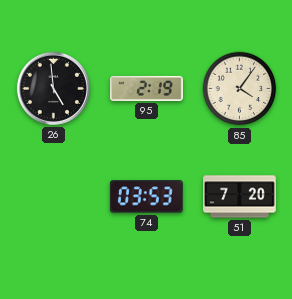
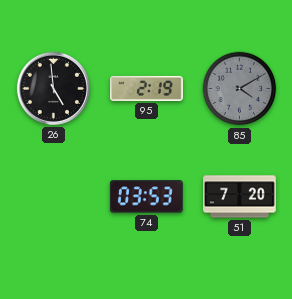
85: 4:06 -> 4:10
85 dial: cream -> grey
